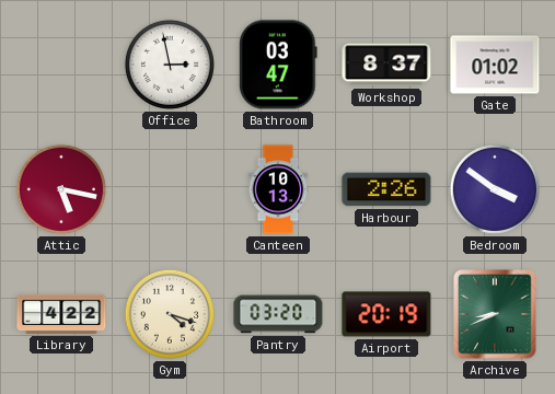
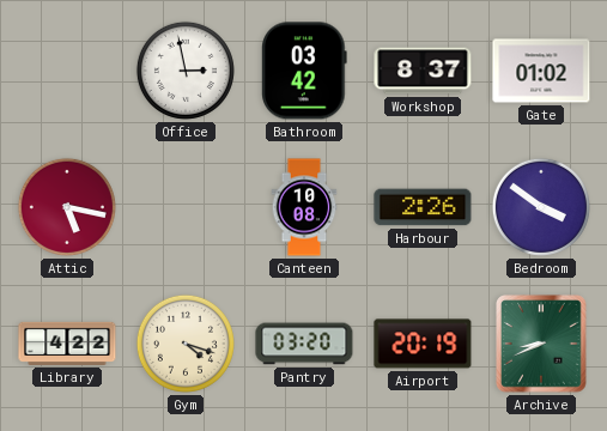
Bathroom: 03:47 -> 03:42
Canteen: 10:13 -> 10:08
